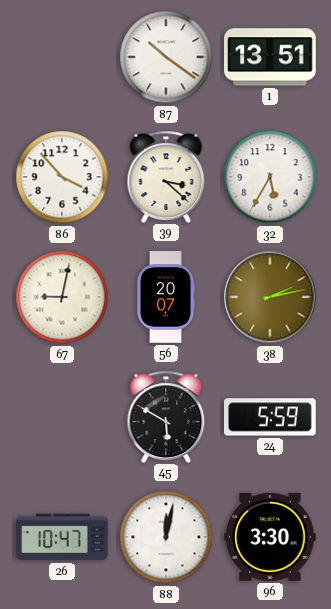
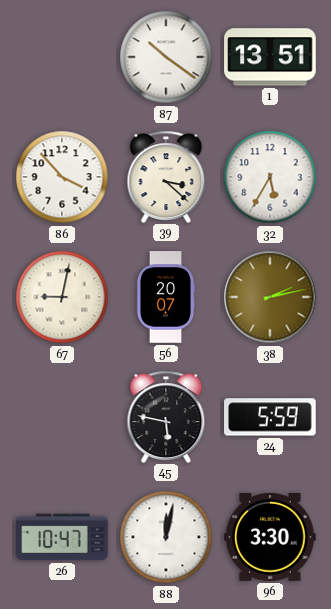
45: 5:50 -> 5:47
